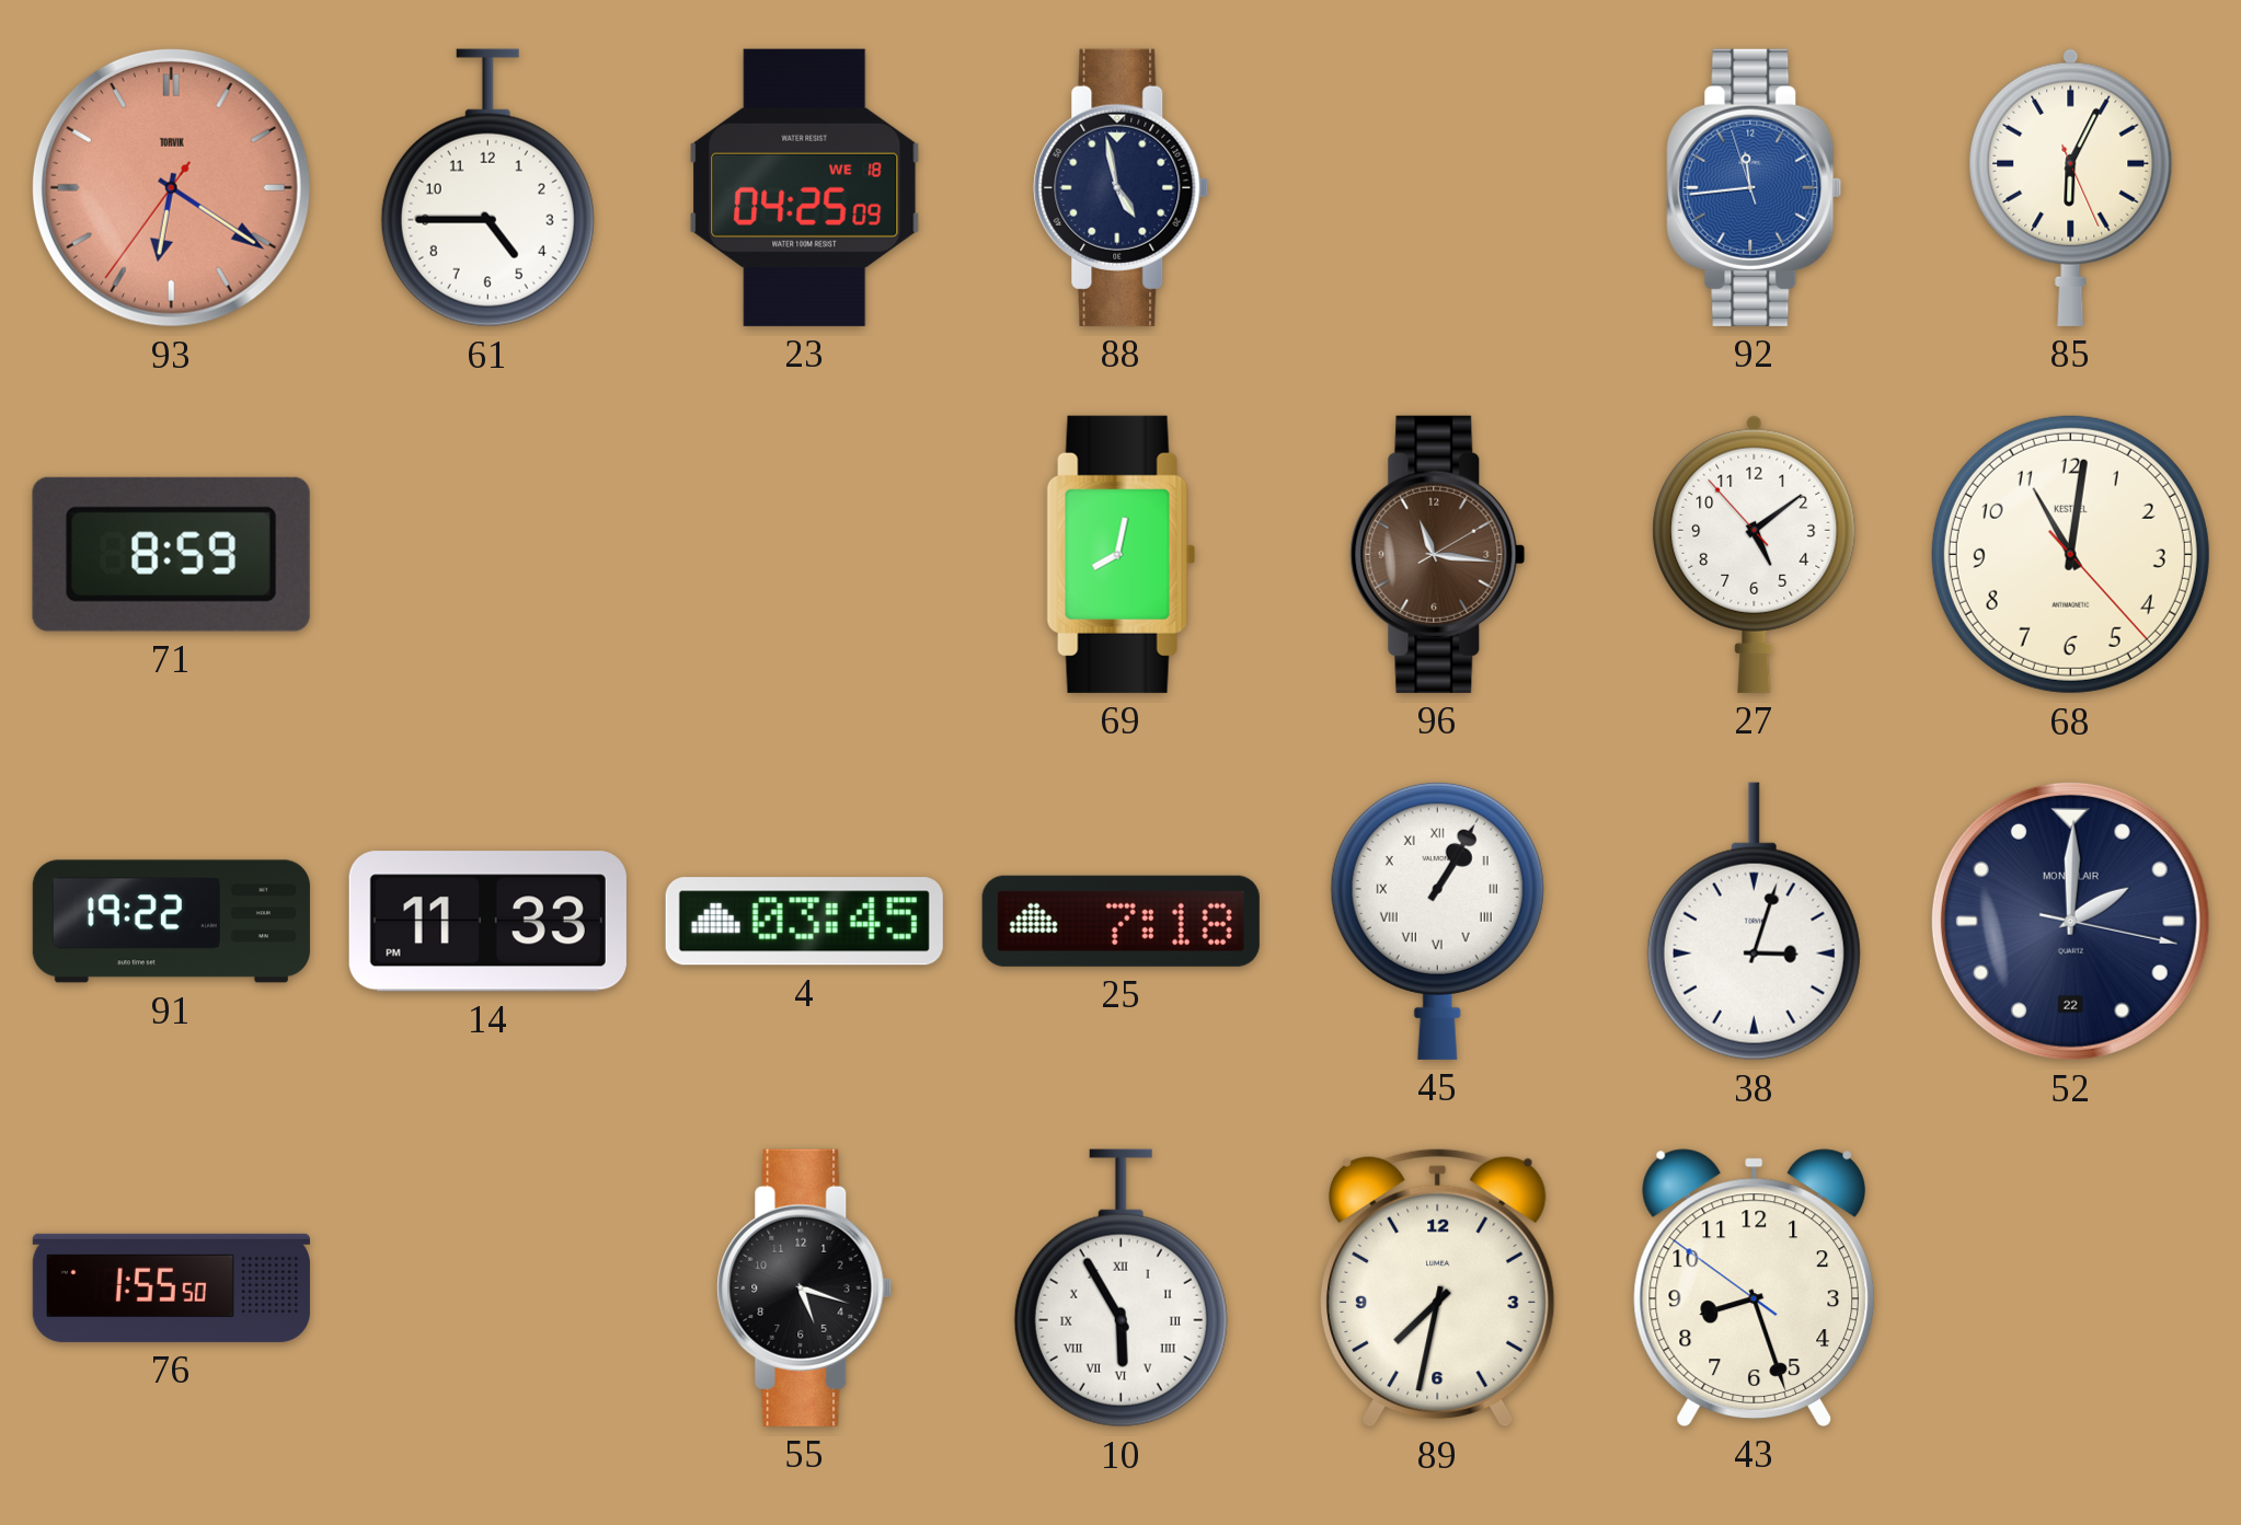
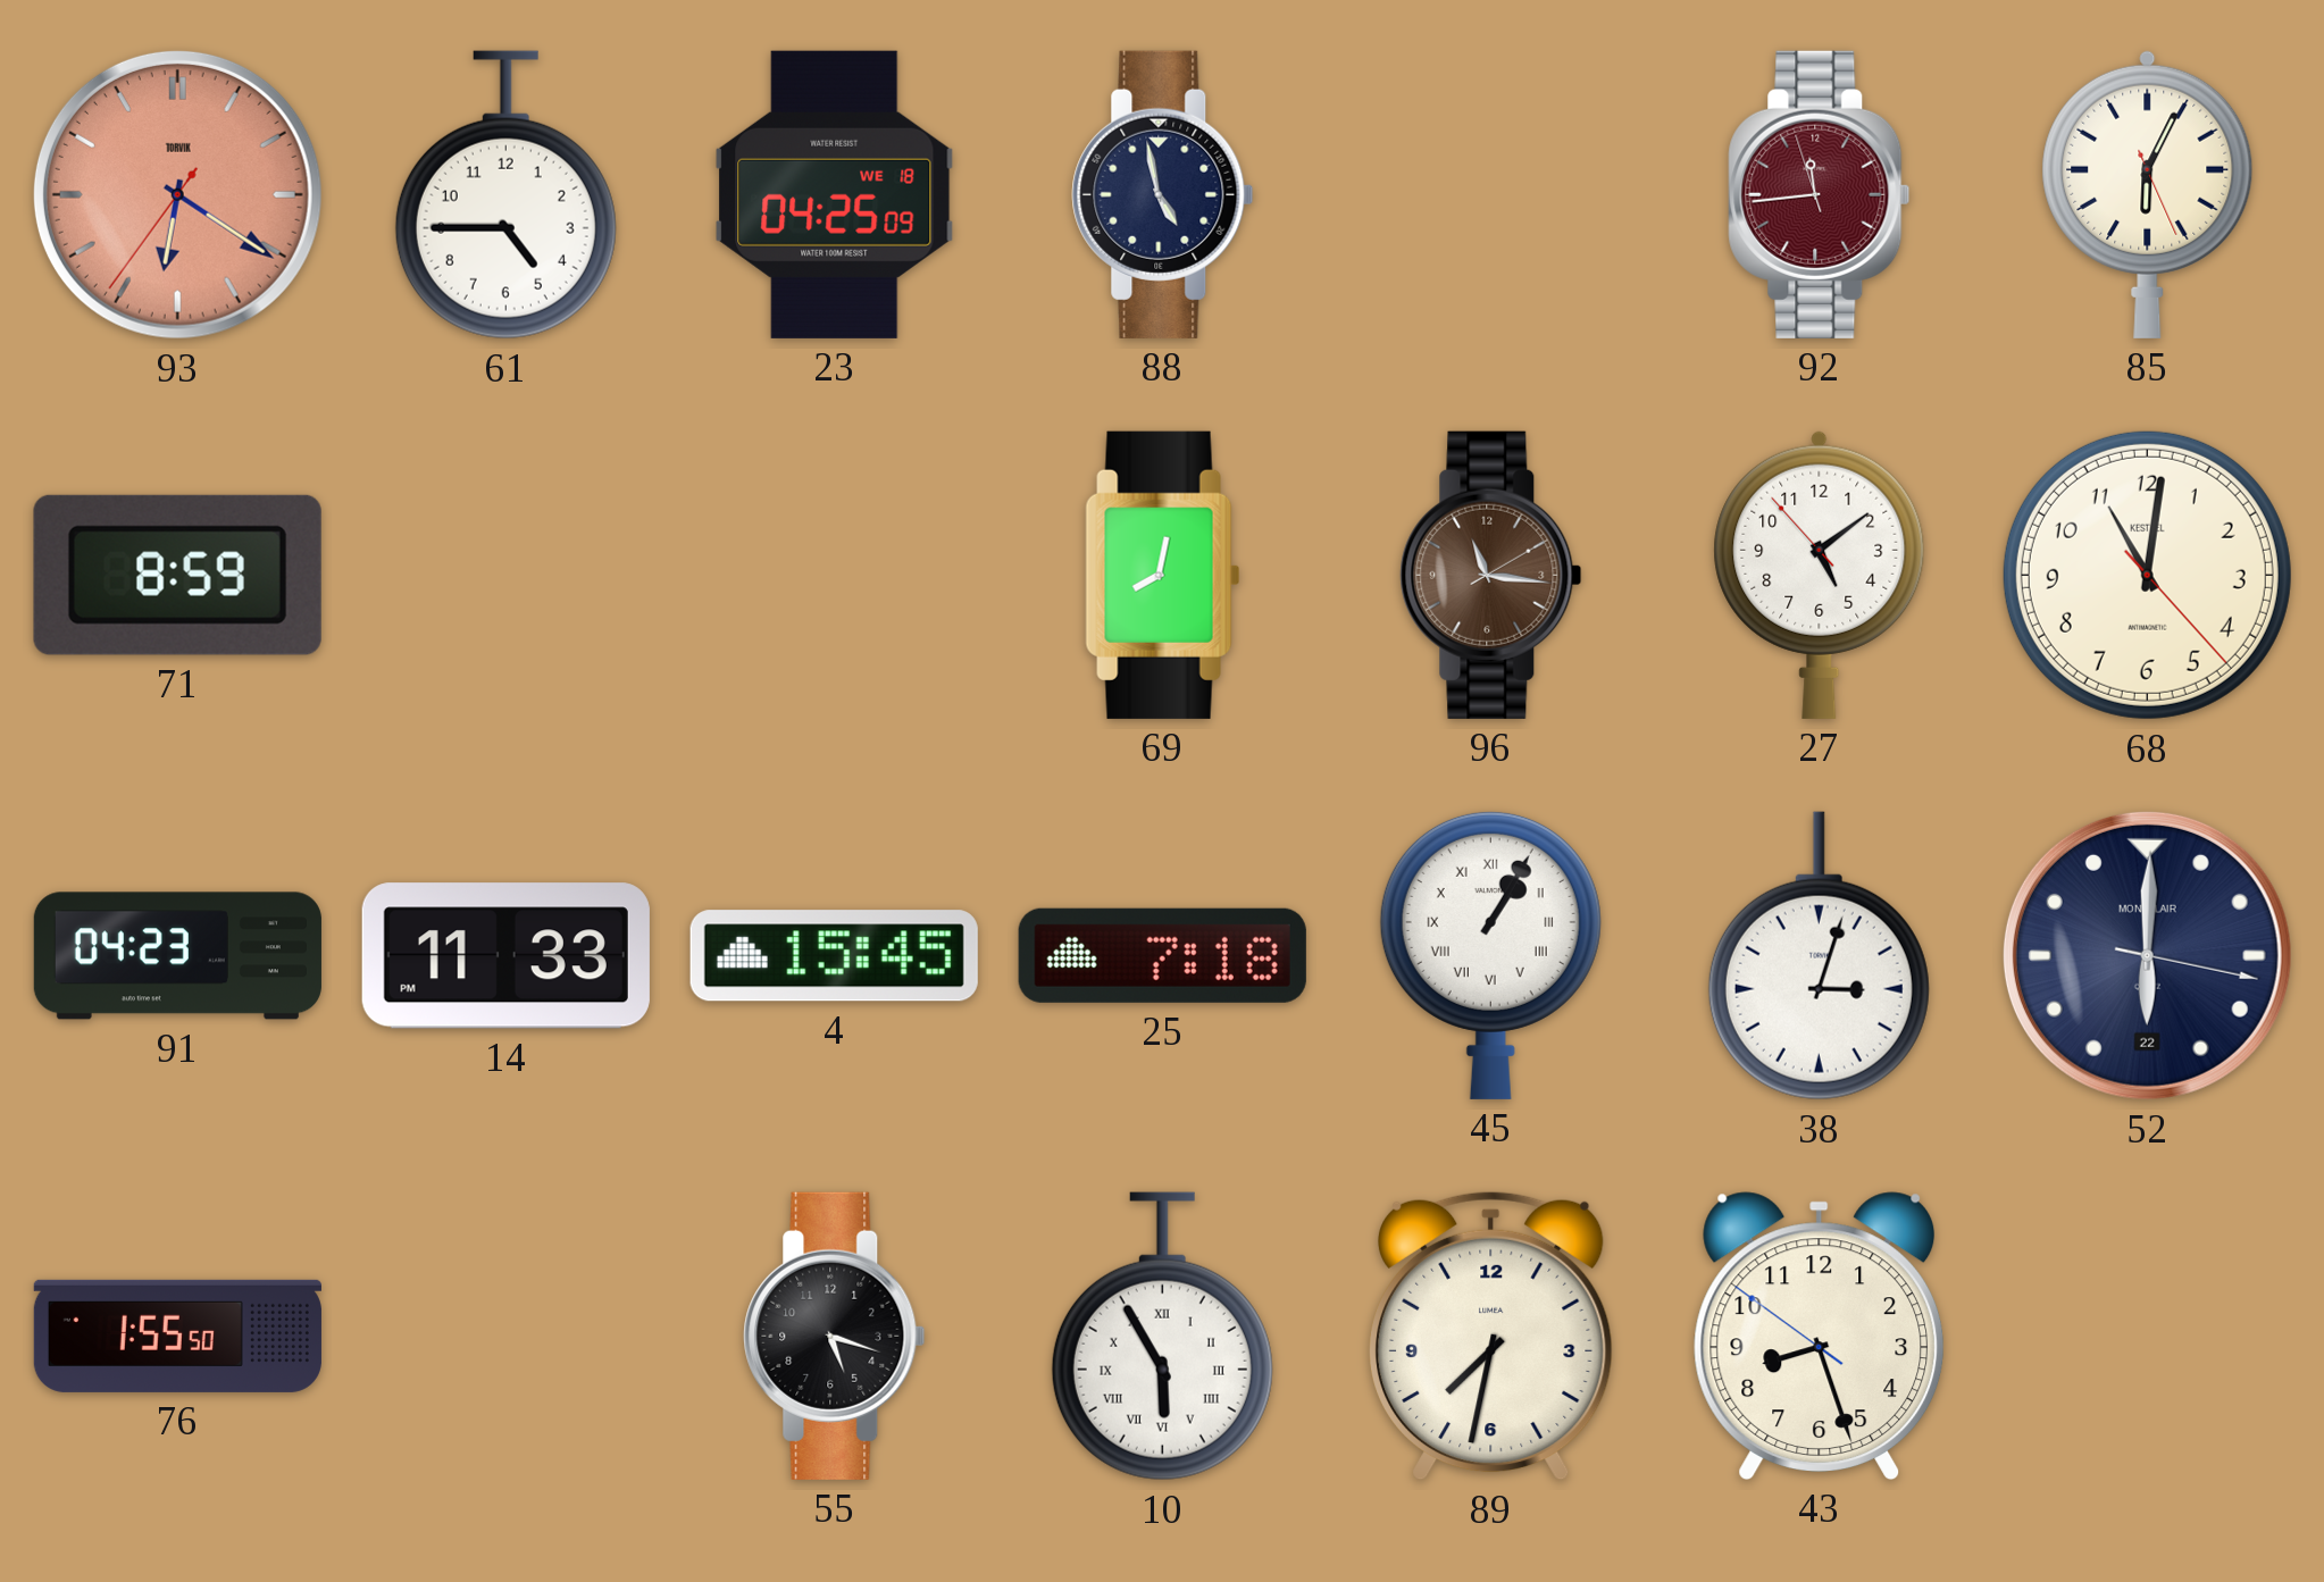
92 dial: blue -> burgundy
91: 19:22 -> 04:23
4: 03:45 -> 15:45
52: 2:00 -> 6:00
